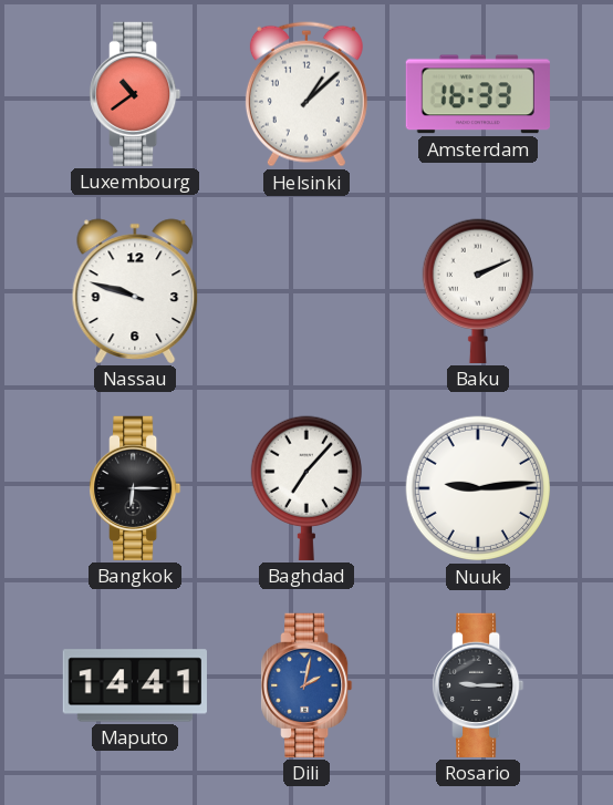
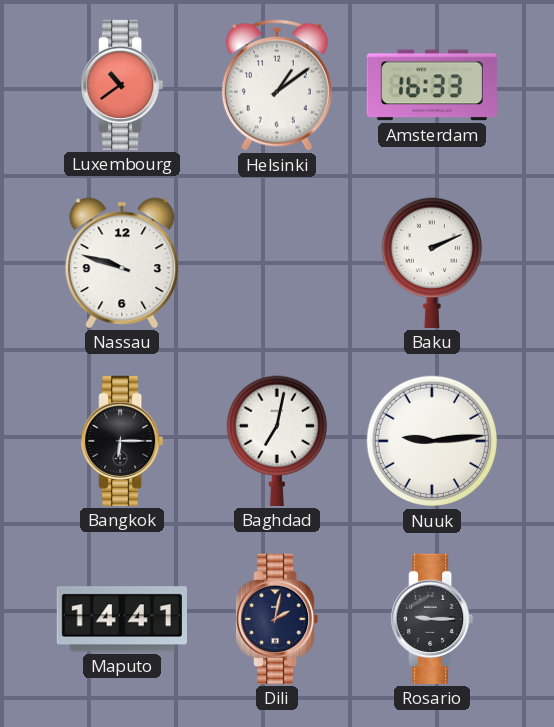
Helsinki: 1:08 -> 1:09
Baghdad: 7:07 -> 7:02
Dili dial: blue -> navy
